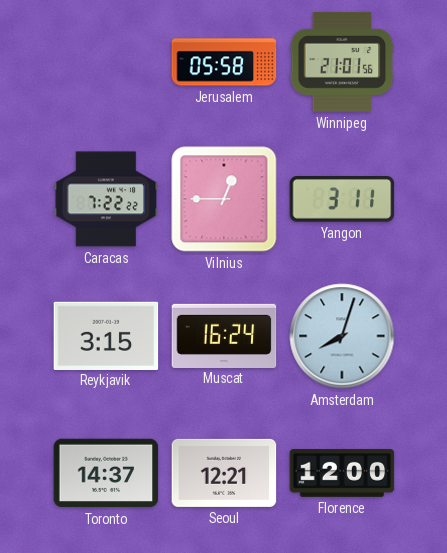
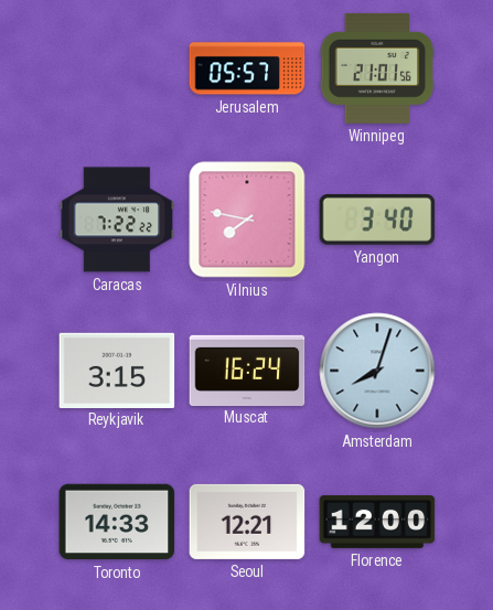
Jerusalem: 05:58 -> 05:57
Vilnius: 12:45 -> 7:47
Yangon: 3:11 -> 3:40
Toronto: 14:37 -> 14:33
